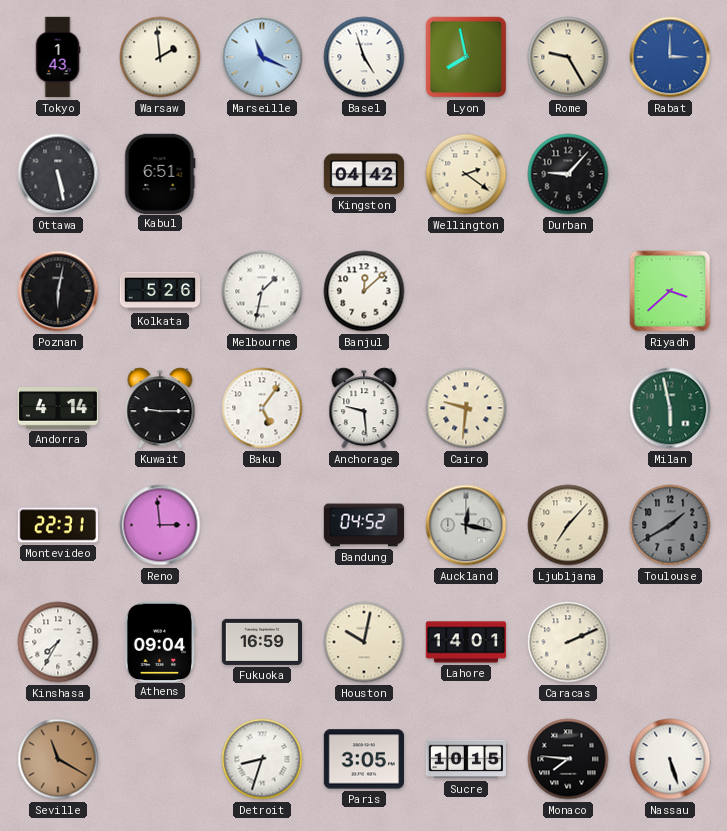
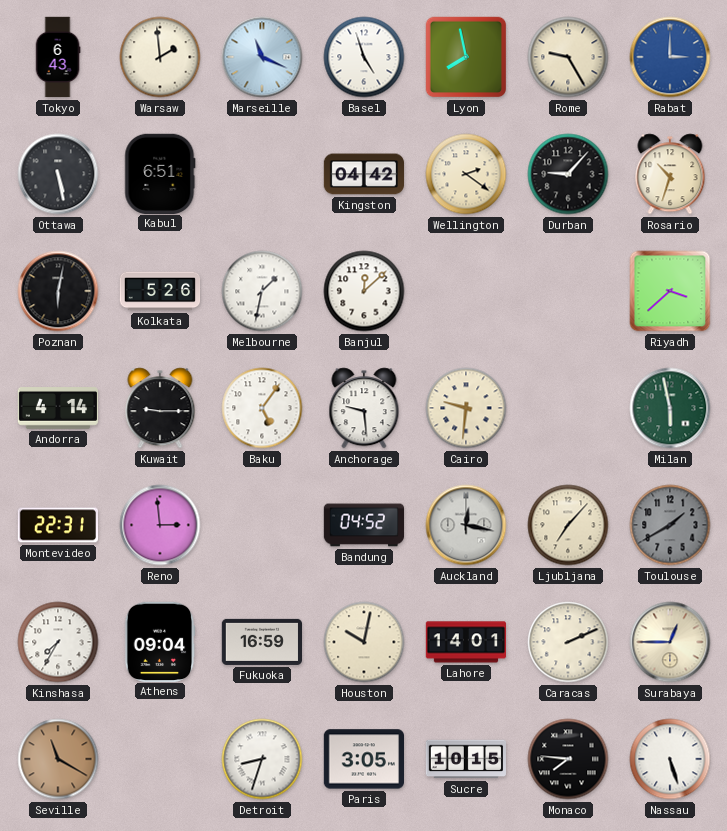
Tokyo: 1:43 -> 6:43
Rosario: none -> 10:33
Surabaya: none -> 12:45
